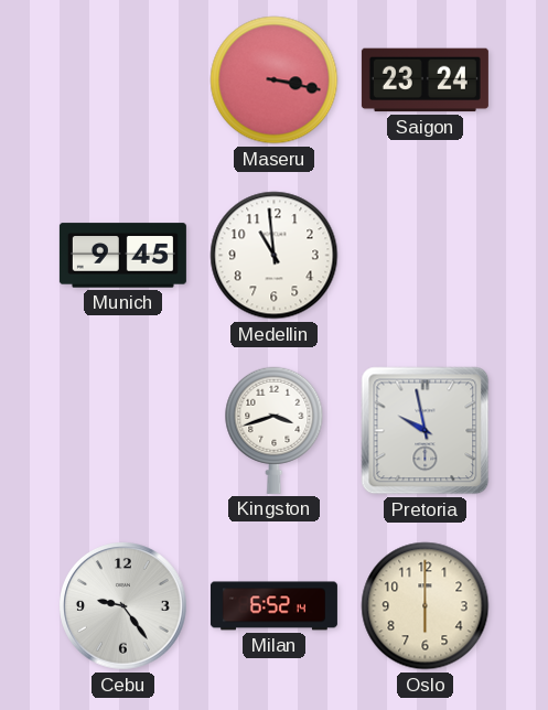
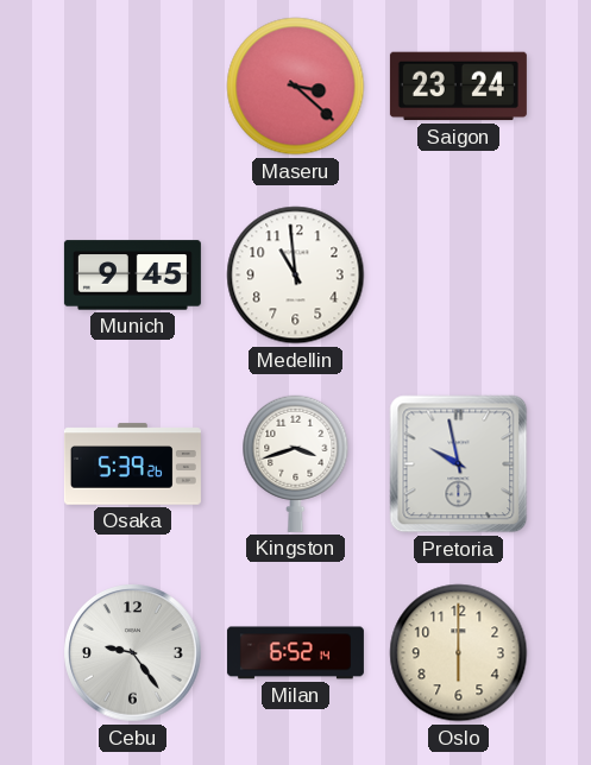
Maseru: 3:17 -> 3:22
Osaka: none -> 5:39
